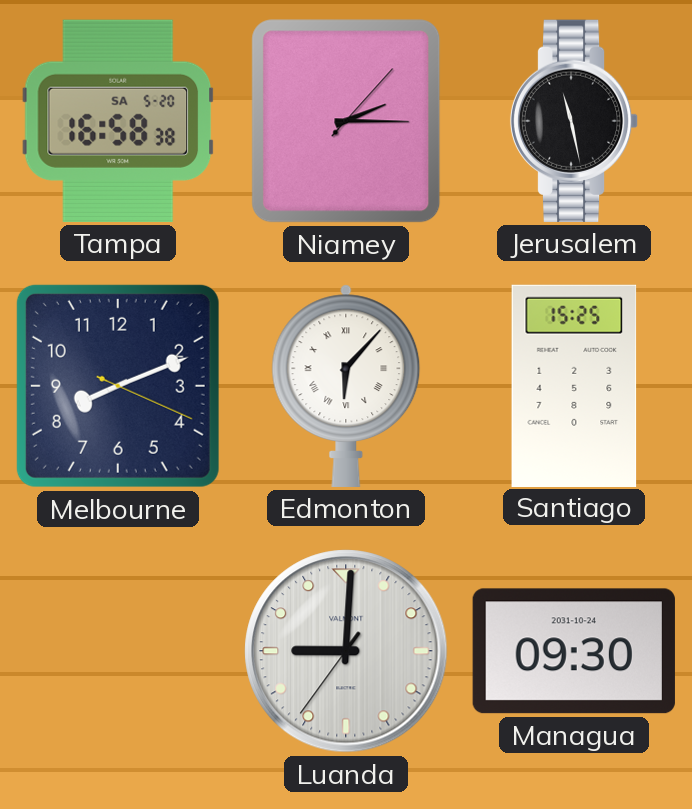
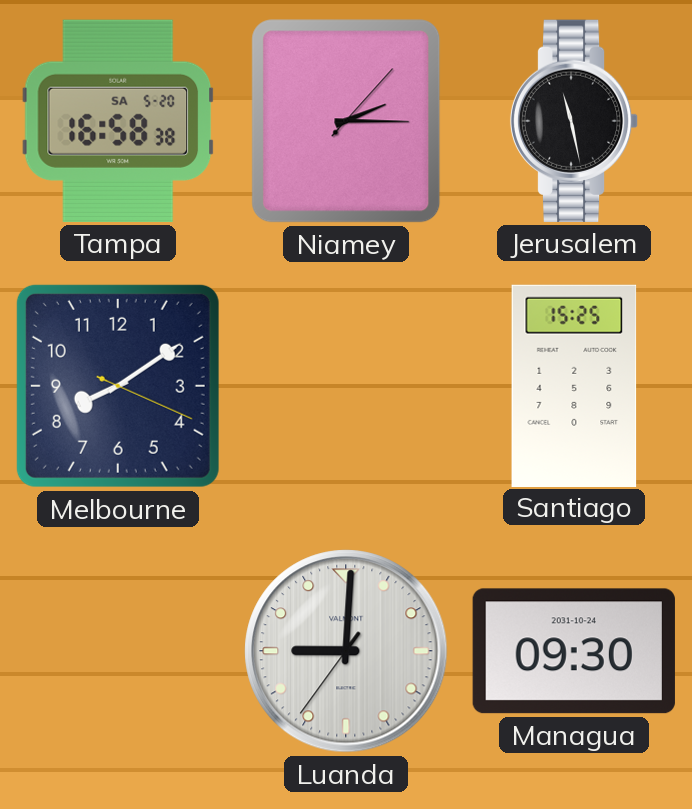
Melbourne: 8:11 -> 8:09
Edmonton: 6:07 -> none
